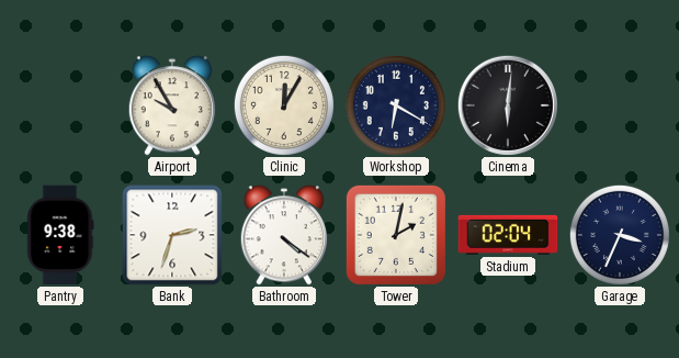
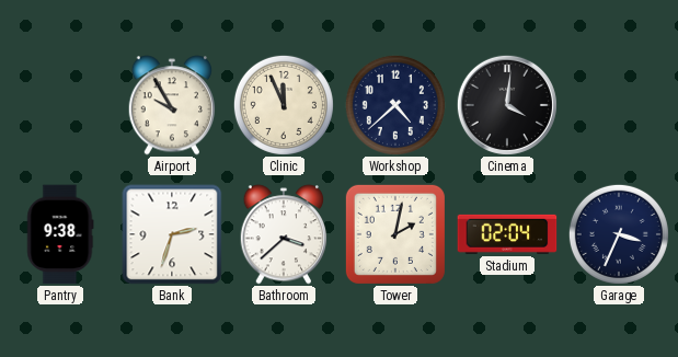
Clinic: 12:05 -> 11:56
Workshop: 6:20 -> 4:38
Cinema: 6:01 -> 4:01
Bathroom: 4:21 -> 3:38
